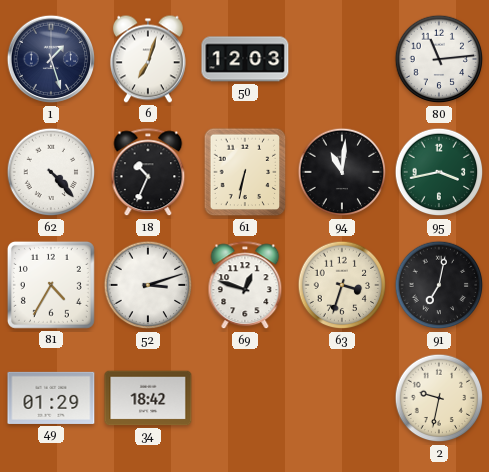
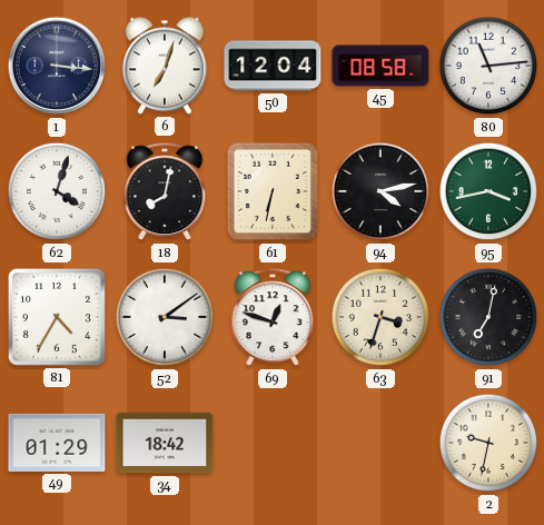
1: 1:27 -> 3:16
50: 12:03 -> 12:04
45: none -> 08:58
62: 4:23 -> 4:03
18: 10:34 -> 8:02
94: 11:01 -> 4:13
52: 3:12 -> 3:09
